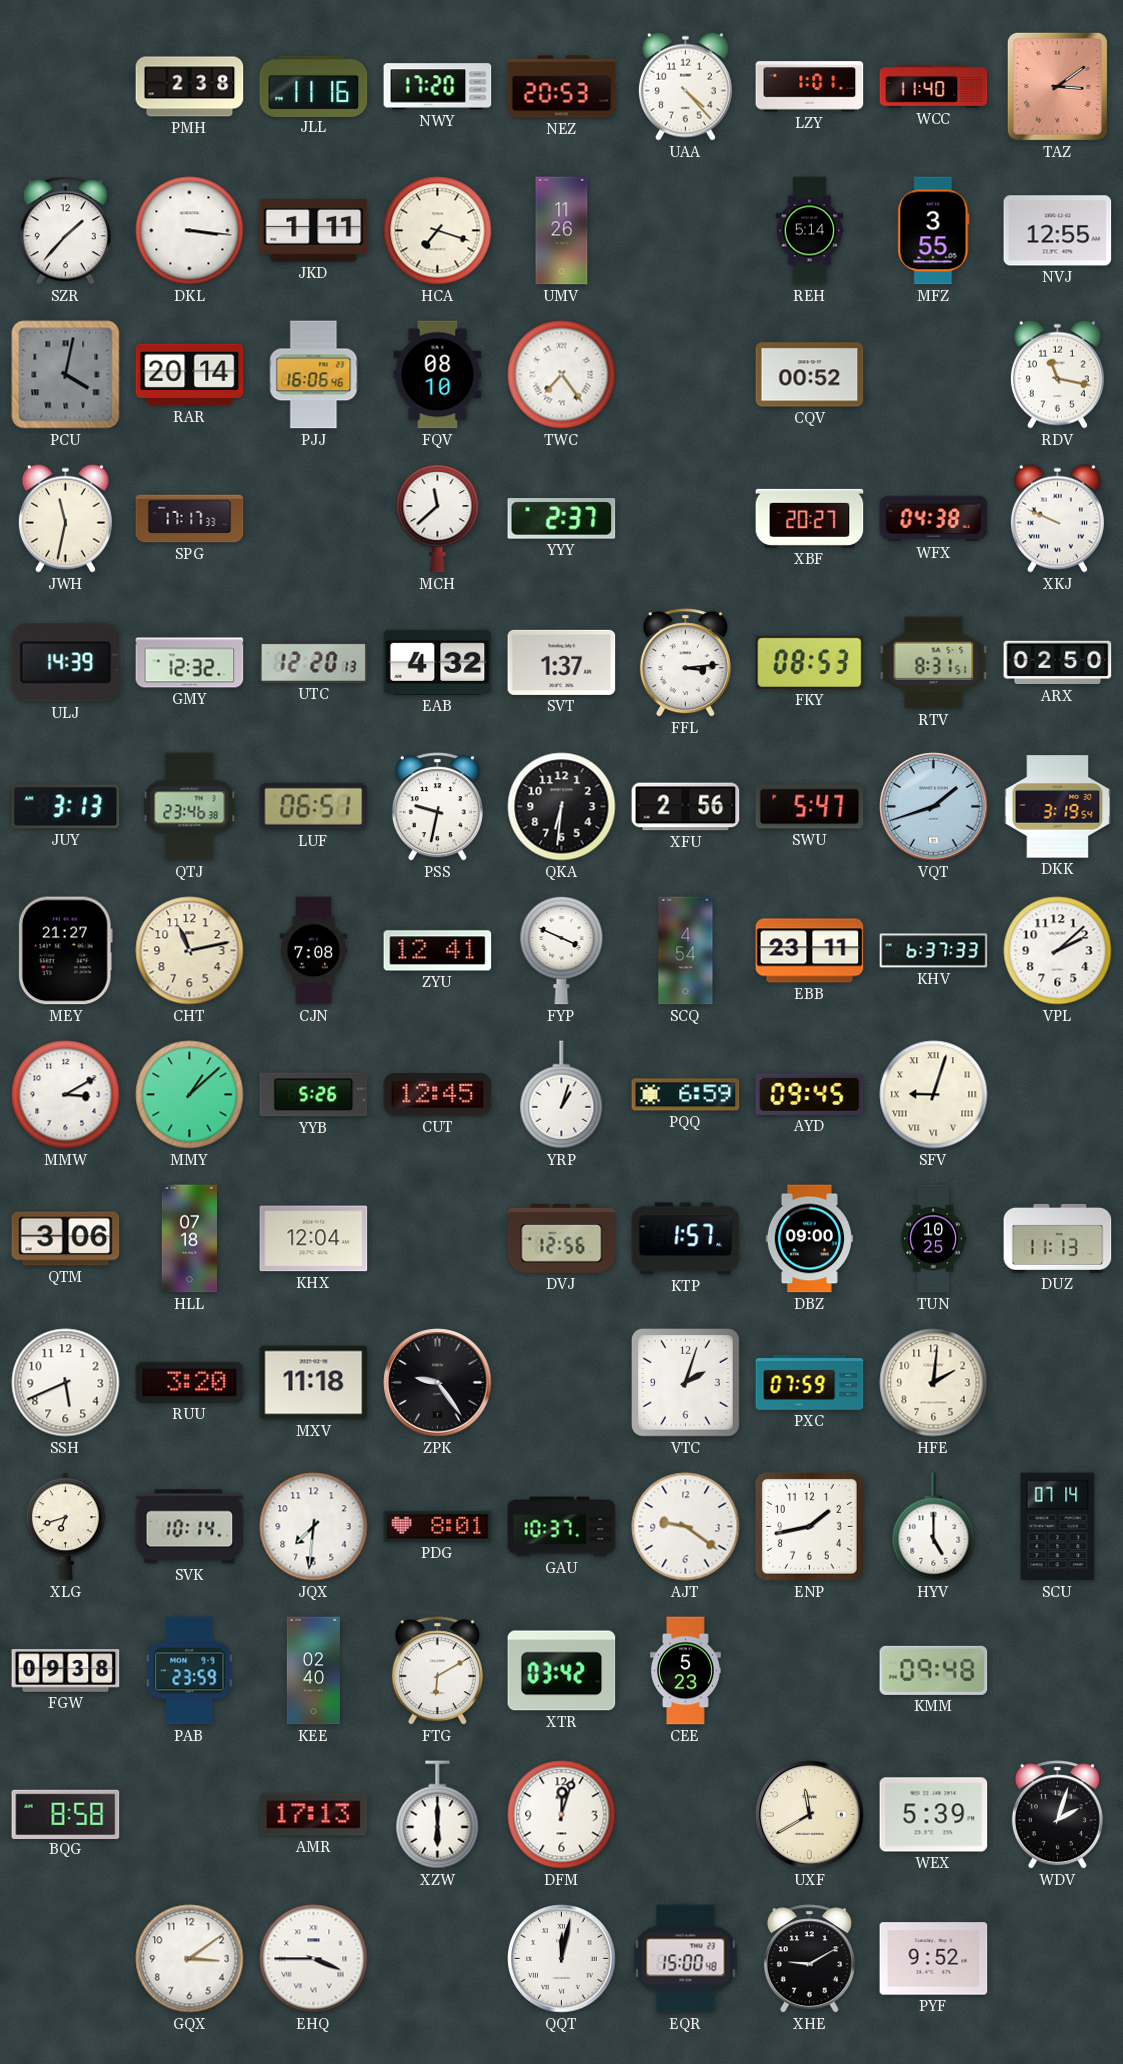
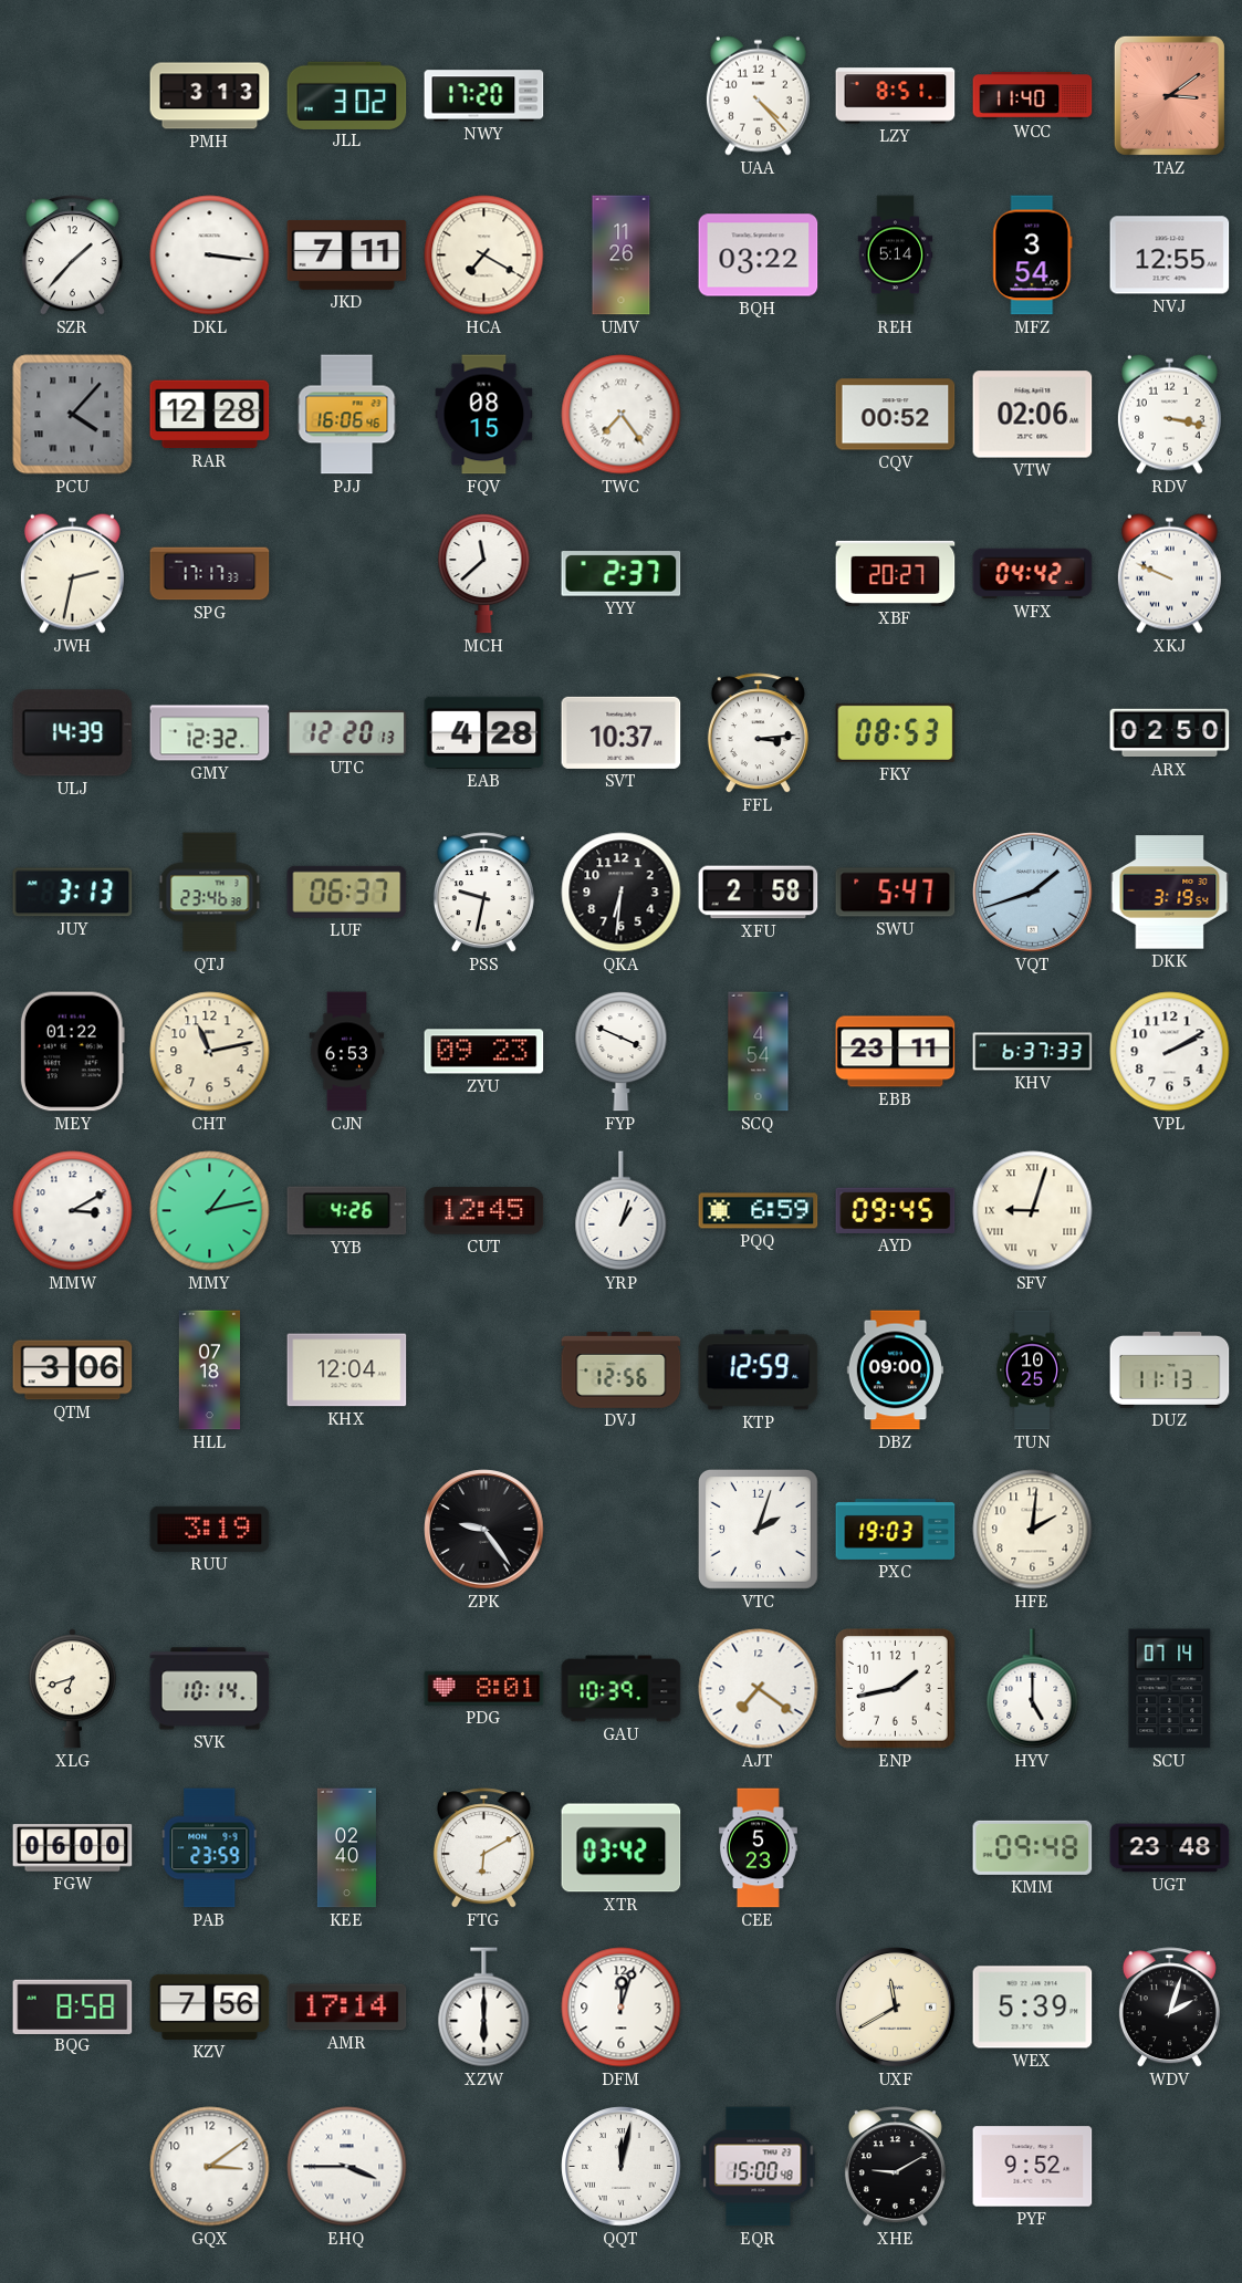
PMH: 2:38 -> 3:13
JLL: 11:16 -> 3:02
NEZ: 20:53 -> none
LZY: 1:01 -> 8:51
JKD: 1:11 -> 7:11
HCA: 7:18 -> 7:20
BQH: none -> 03:22
MFZ: 3:55 -> 3:54
PCU: 4:02 -> 4:07
RAR: 20:14 -> 12:28
FQV: 08:10 -> 08:15
VTW: none -> 02:06
RDV: 11:17 -> 3:17
JWH: 11:32 -> 2:32
WFX: 04:38 -> 04:42
EAB: 4:32 -> 4:28
SVT: 1:37 -> 10:37
RTV: 8:31 -> none
LUF: 06:51 -> 06:37
XFU: 2:56 -> 2:58
MEY: 21:27 -> 01:22
CJN: 7:08 -> 6:53
ZYU: 12:41 -> 09:23
VPL: 2:08 -> 2:10
MMY: 1:08 -> 1:13
YYB: 5:26 -> 4:26
KTP: 1:57 -> 12:59
SSH: 5:41 -> none
RUU: 3:20 -> 3:19
MXV: 11:18 -> none
PXC: 07:59 -> 19:03
JQX: 7:31 -> none
GAU: 10:37 -> 10:39
AJT: 9:21 -> 7:21
FGW: 09:38 -> 06:00
UGT: none -> 23:48
KZV: none -> 7:56
AMR: 17:13 -> 17:14
